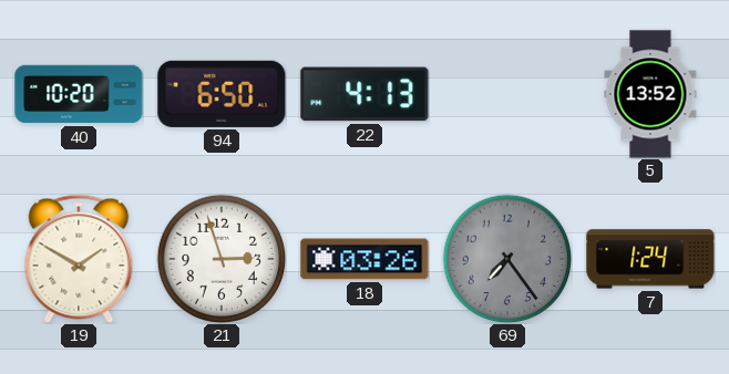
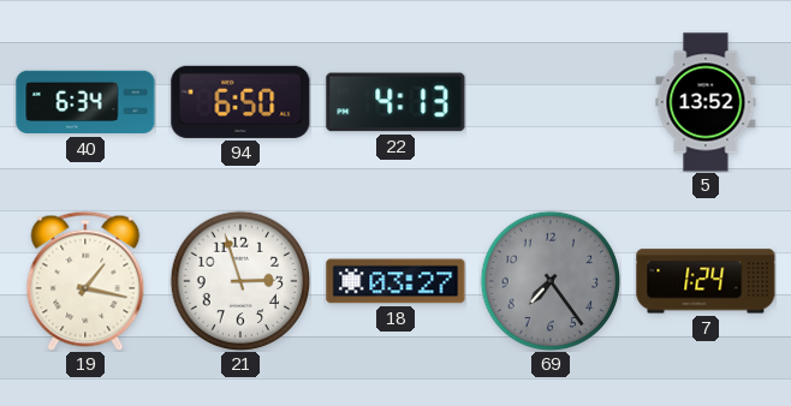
40: 10:20 -> 6:34
19: 1:50 -> 1:17
18: 03:26 -> 03:27
